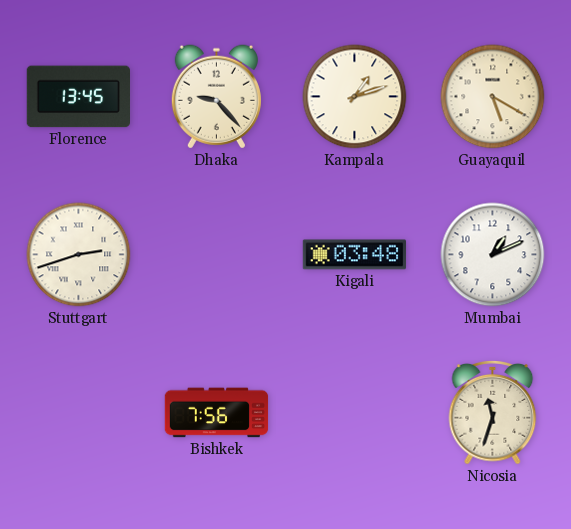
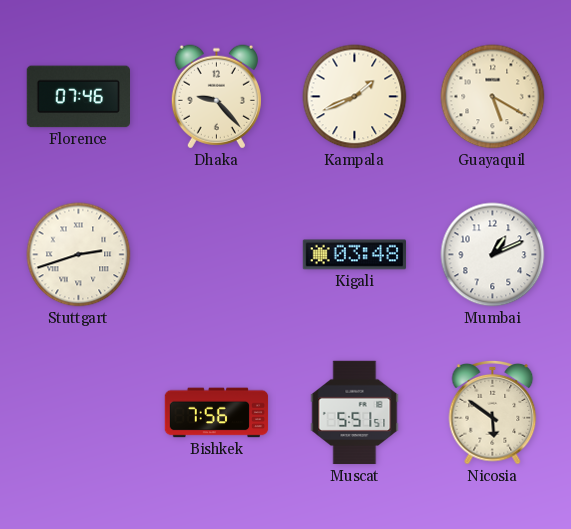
Florence: 13:45 -> 07:46
Kampala: 1:12 -> 1:41
Muscat: none -> 5:51
Nicosia: 11:33 -> 5:51
